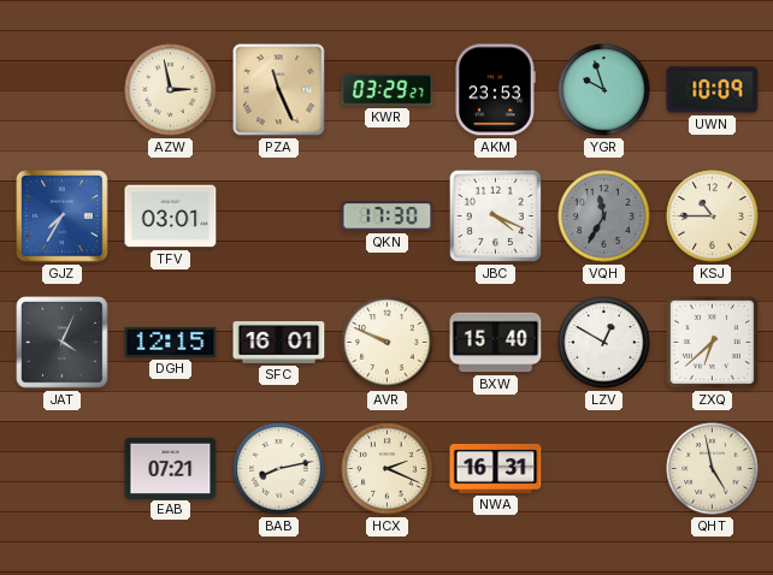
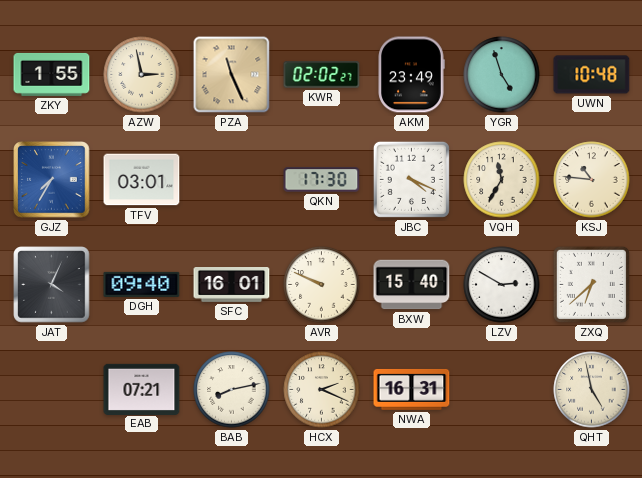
ZKY: none -> 1:55
KWR: 03:29 -> 02:02
AKM: 23:53 -> 23:49
YGR: 9:57 -> 4:57
UWN: 10:09 -> 10:48
VQH dial: grey -> cream
KSJ: 10:45 -> 10:46
DGH: 12:15 -> 09:40
LZV: 12:50 -> 2:50
